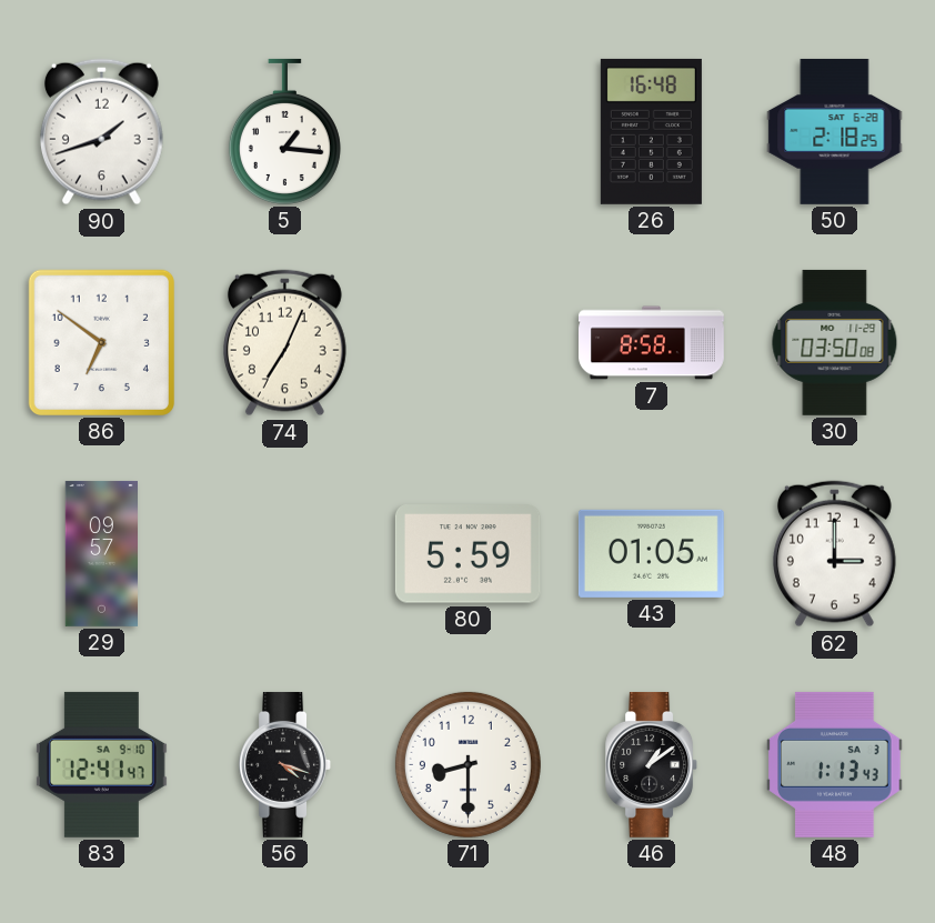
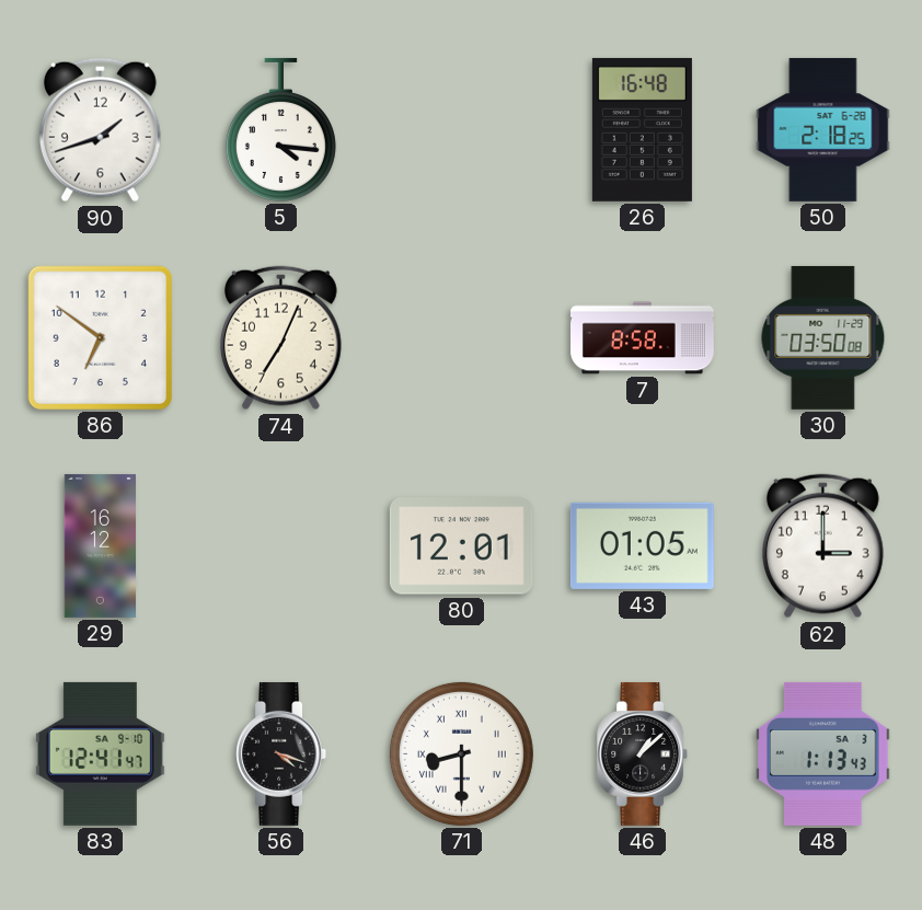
5: 1:16 -> 4:16
29: 09:57 -> 16:12
80: 5:59 -> 12:01
71 numerals: Arabic -> Roman
46: 1:09 -> 1:08
